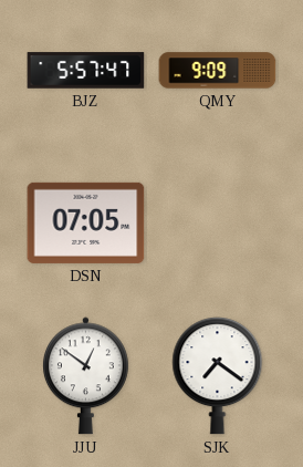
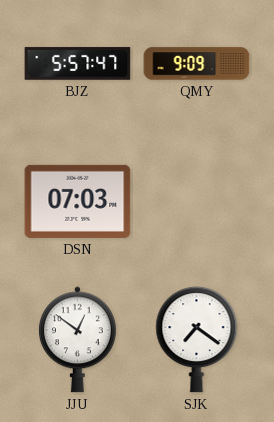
DSN: 07:05 -> 07:03
